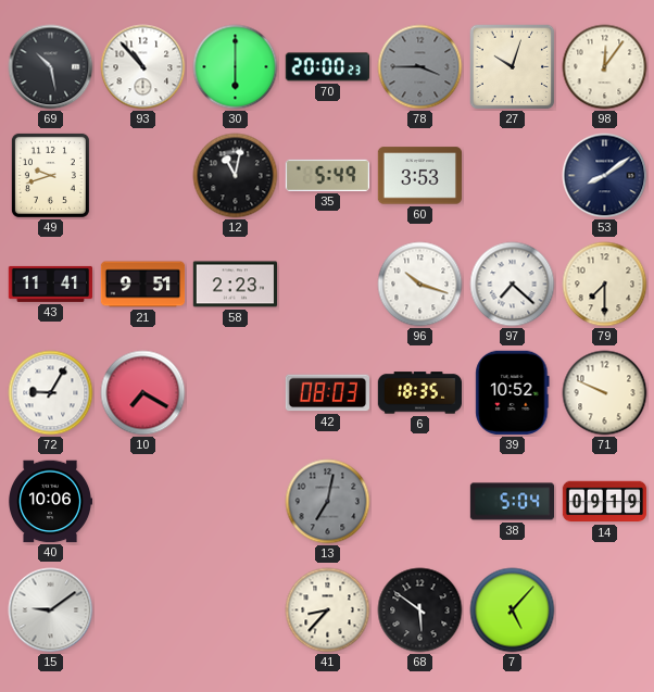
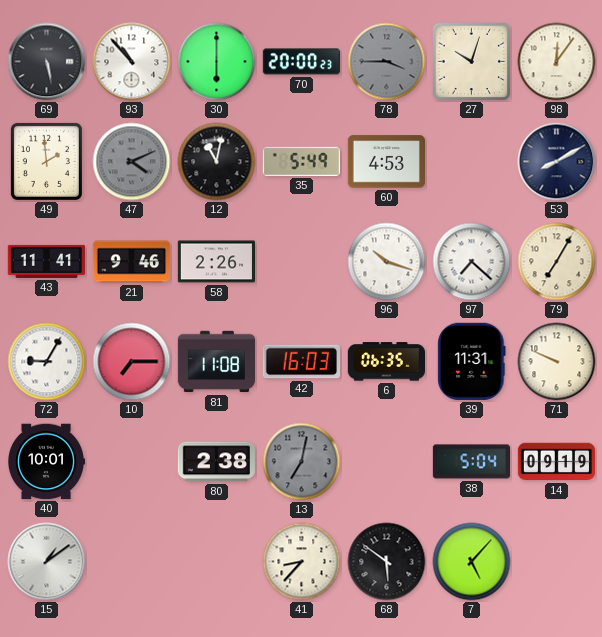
69: 10:28 -> 5:28
49: 9:42 -> 1:59
47: none -> 4:11
60: 3:53 -> 4:53
53: 8:09 -> 8:10
21: 9:51 -> 9:46
58: 2:23 -> 2:26
79: 7:30 -> 7:05
10: 7:20 -> 7:15
81: none -> 11:08
42: 08:03 -> 16:03
6: 18:35 -> 06:35
39: 10:52 -> 11:31
40: 10:06 -> 10:01
80: none -> 2:38
15: 9:09 -> 1:09
